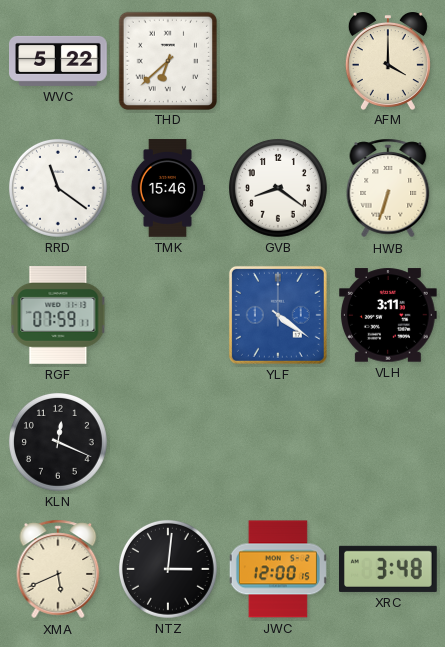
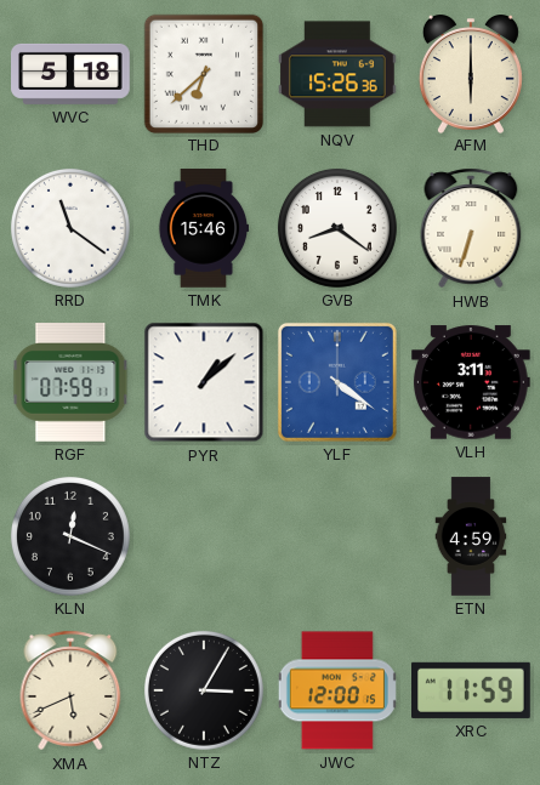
WVC: 5:22 -> 5:18
NQV: none -> 15:26
AFM: 4:00 -> 6:00
PYR: none -> 1:08
ETN: none -> 4:59
NTZ: 3:01 -> 3:05
XRC: 3:48 -> 11:59
